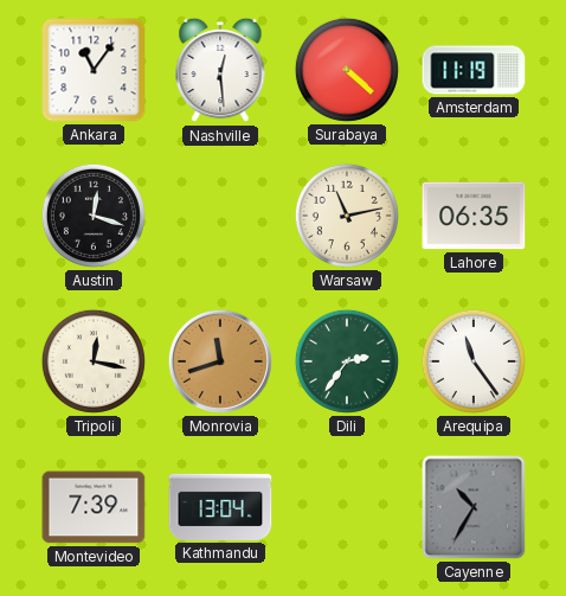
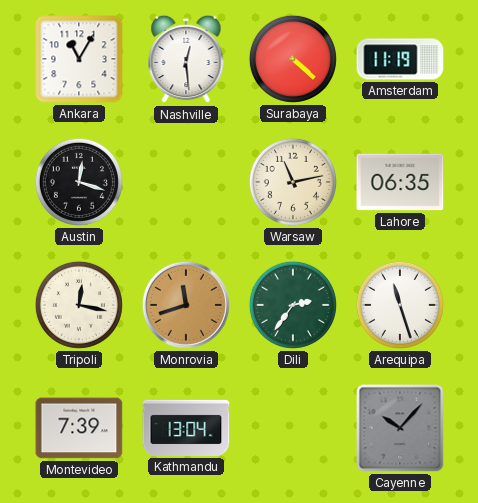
Ankara: 11:06 -> 11:05
Arequipa: 11:24 -> 11:27
Cayenne: 10:35 -> 10:07
